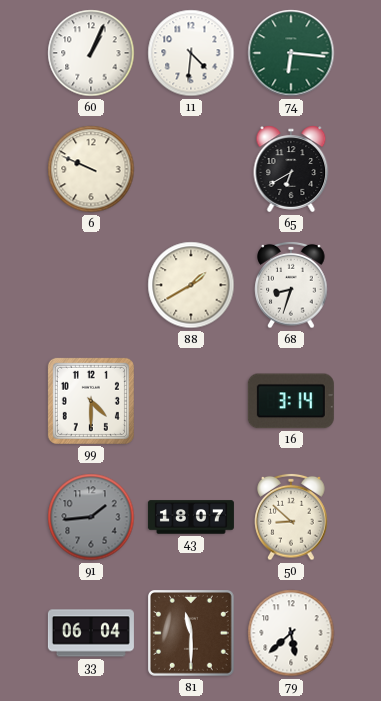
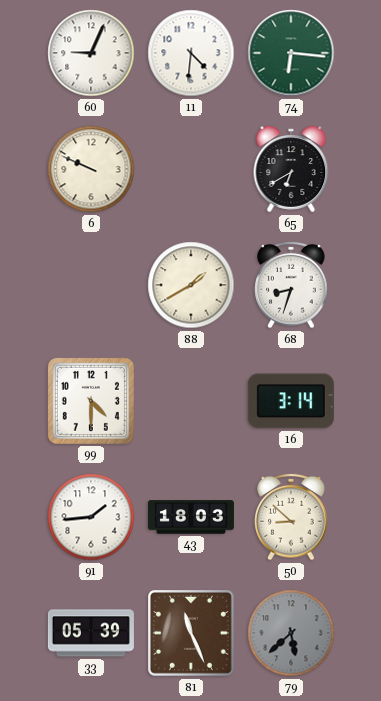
60: 1:04 -> 9:04
91 dial: grey -> white
43: 18:07 -> 18:03
33: 06:04 -> 05:39
81: 11:30 -> 11:26
79 dial: white -> grey
